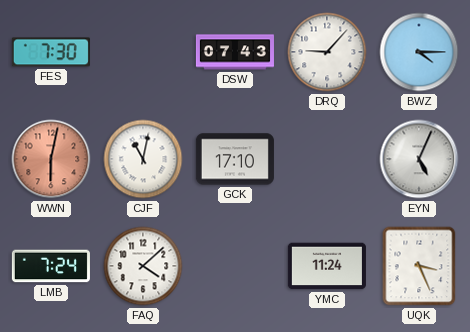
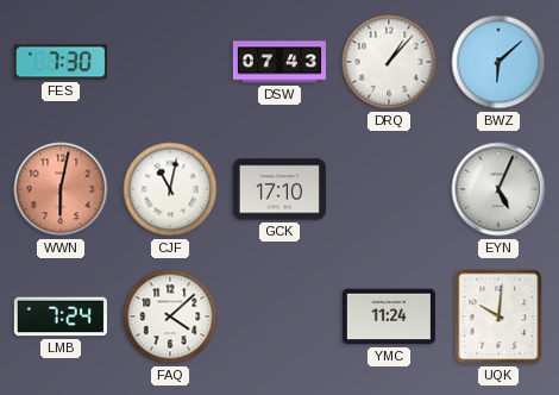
DRQ: 9:07 -> 1:07
BWZ: 4:15 -> 6:08
UQK: 3:26 -> 10:01
